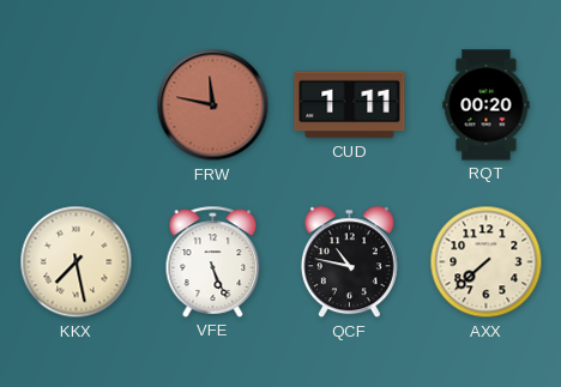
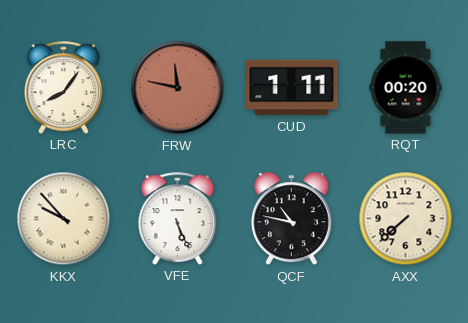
LRC: none -> 8:06
KKX: 7:28 -> 9:53
